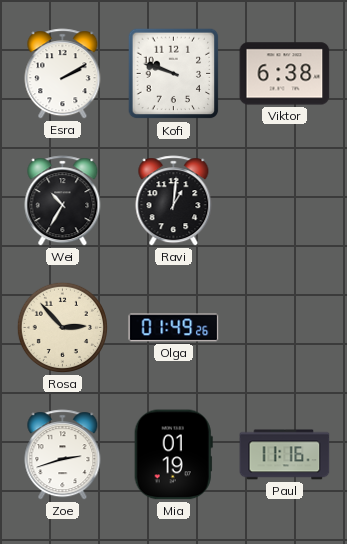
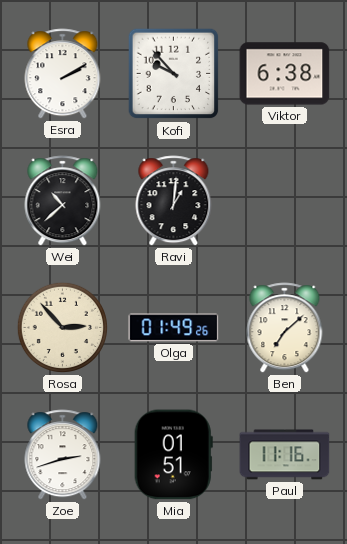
Kofi: 9:48 -> 9:53
Wei: 10:35 -> 10:38
Ben: none -> 7:08
Mia: 01:19 -> 01:51
